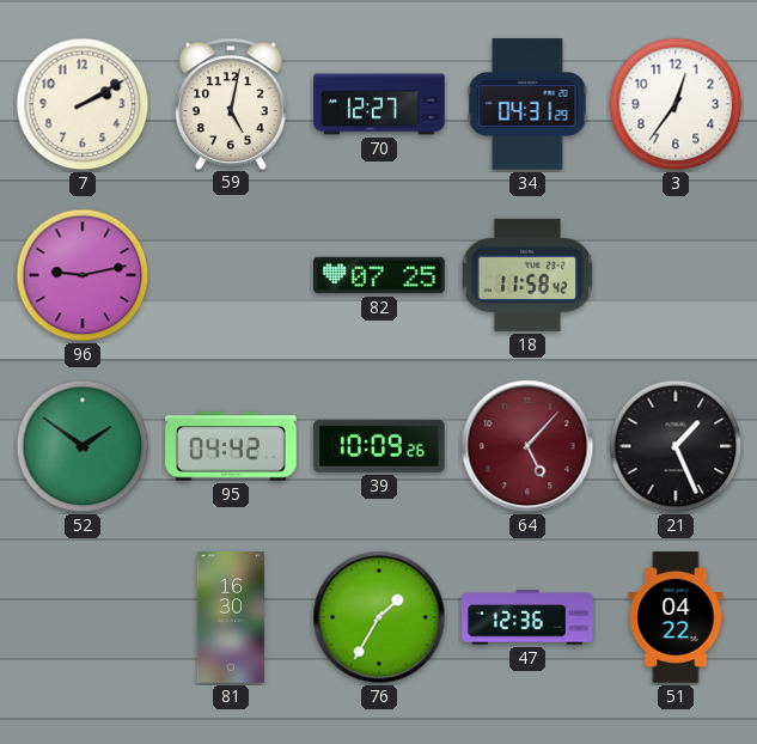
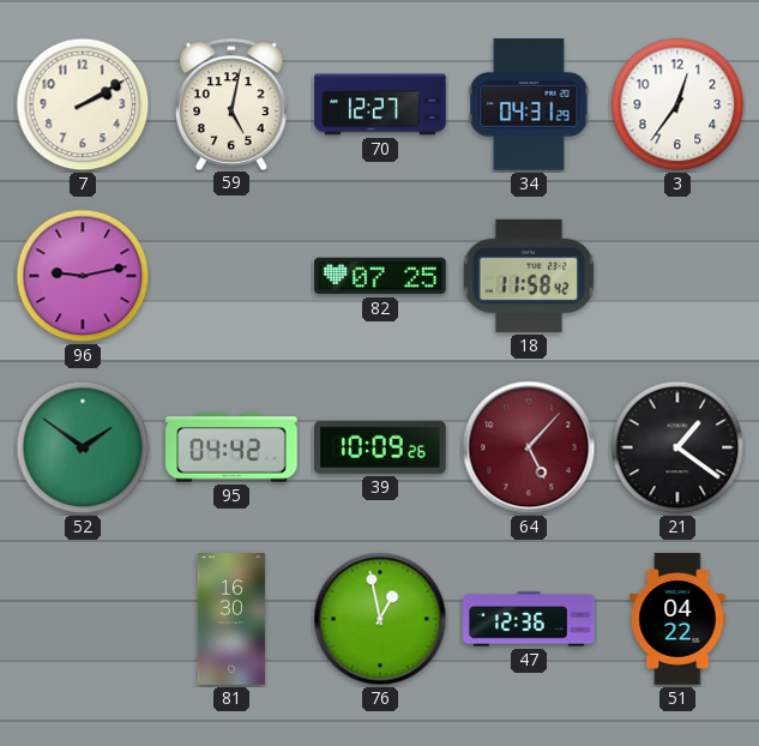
21: 1:26 -> 1:21
76: 1:35 -> 12:58
